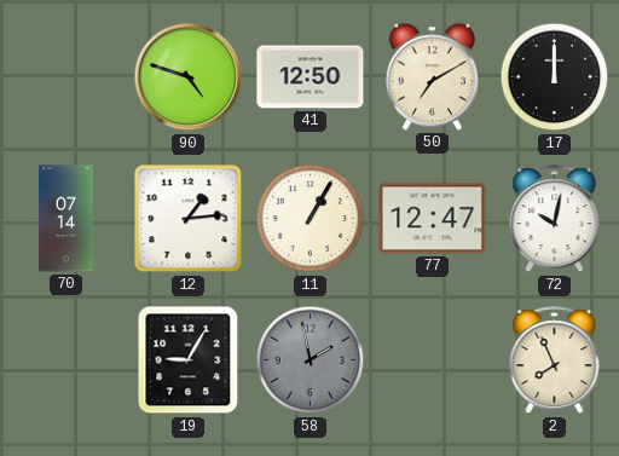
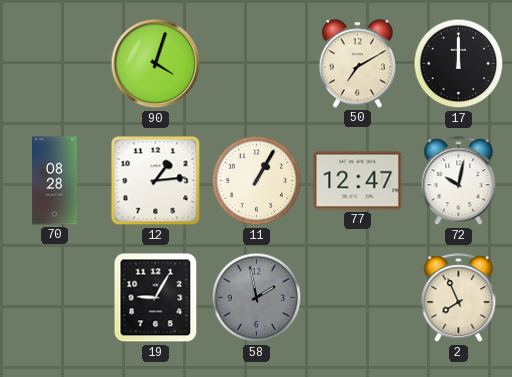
90: 4:48 -> 4:03
41: 12:50 -> none
70: 07:14 -> 08:28
